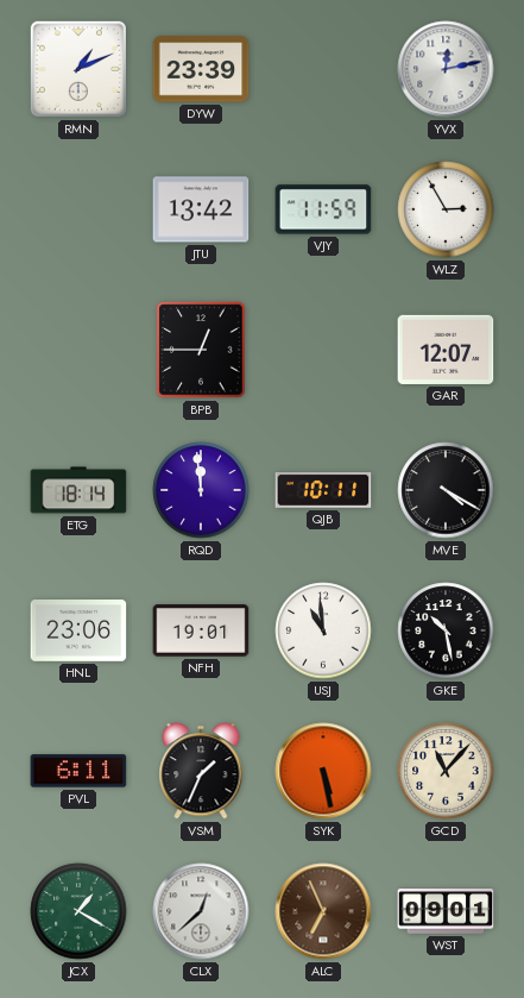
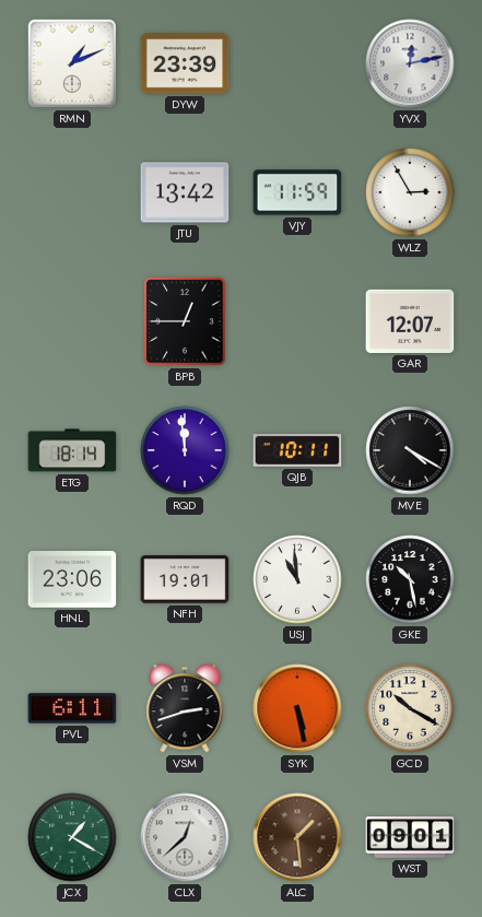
VSM: 1:34 -> 2:42
GCD: 11:07 -> 10:20
ALC: 6:56 -> 1:29
